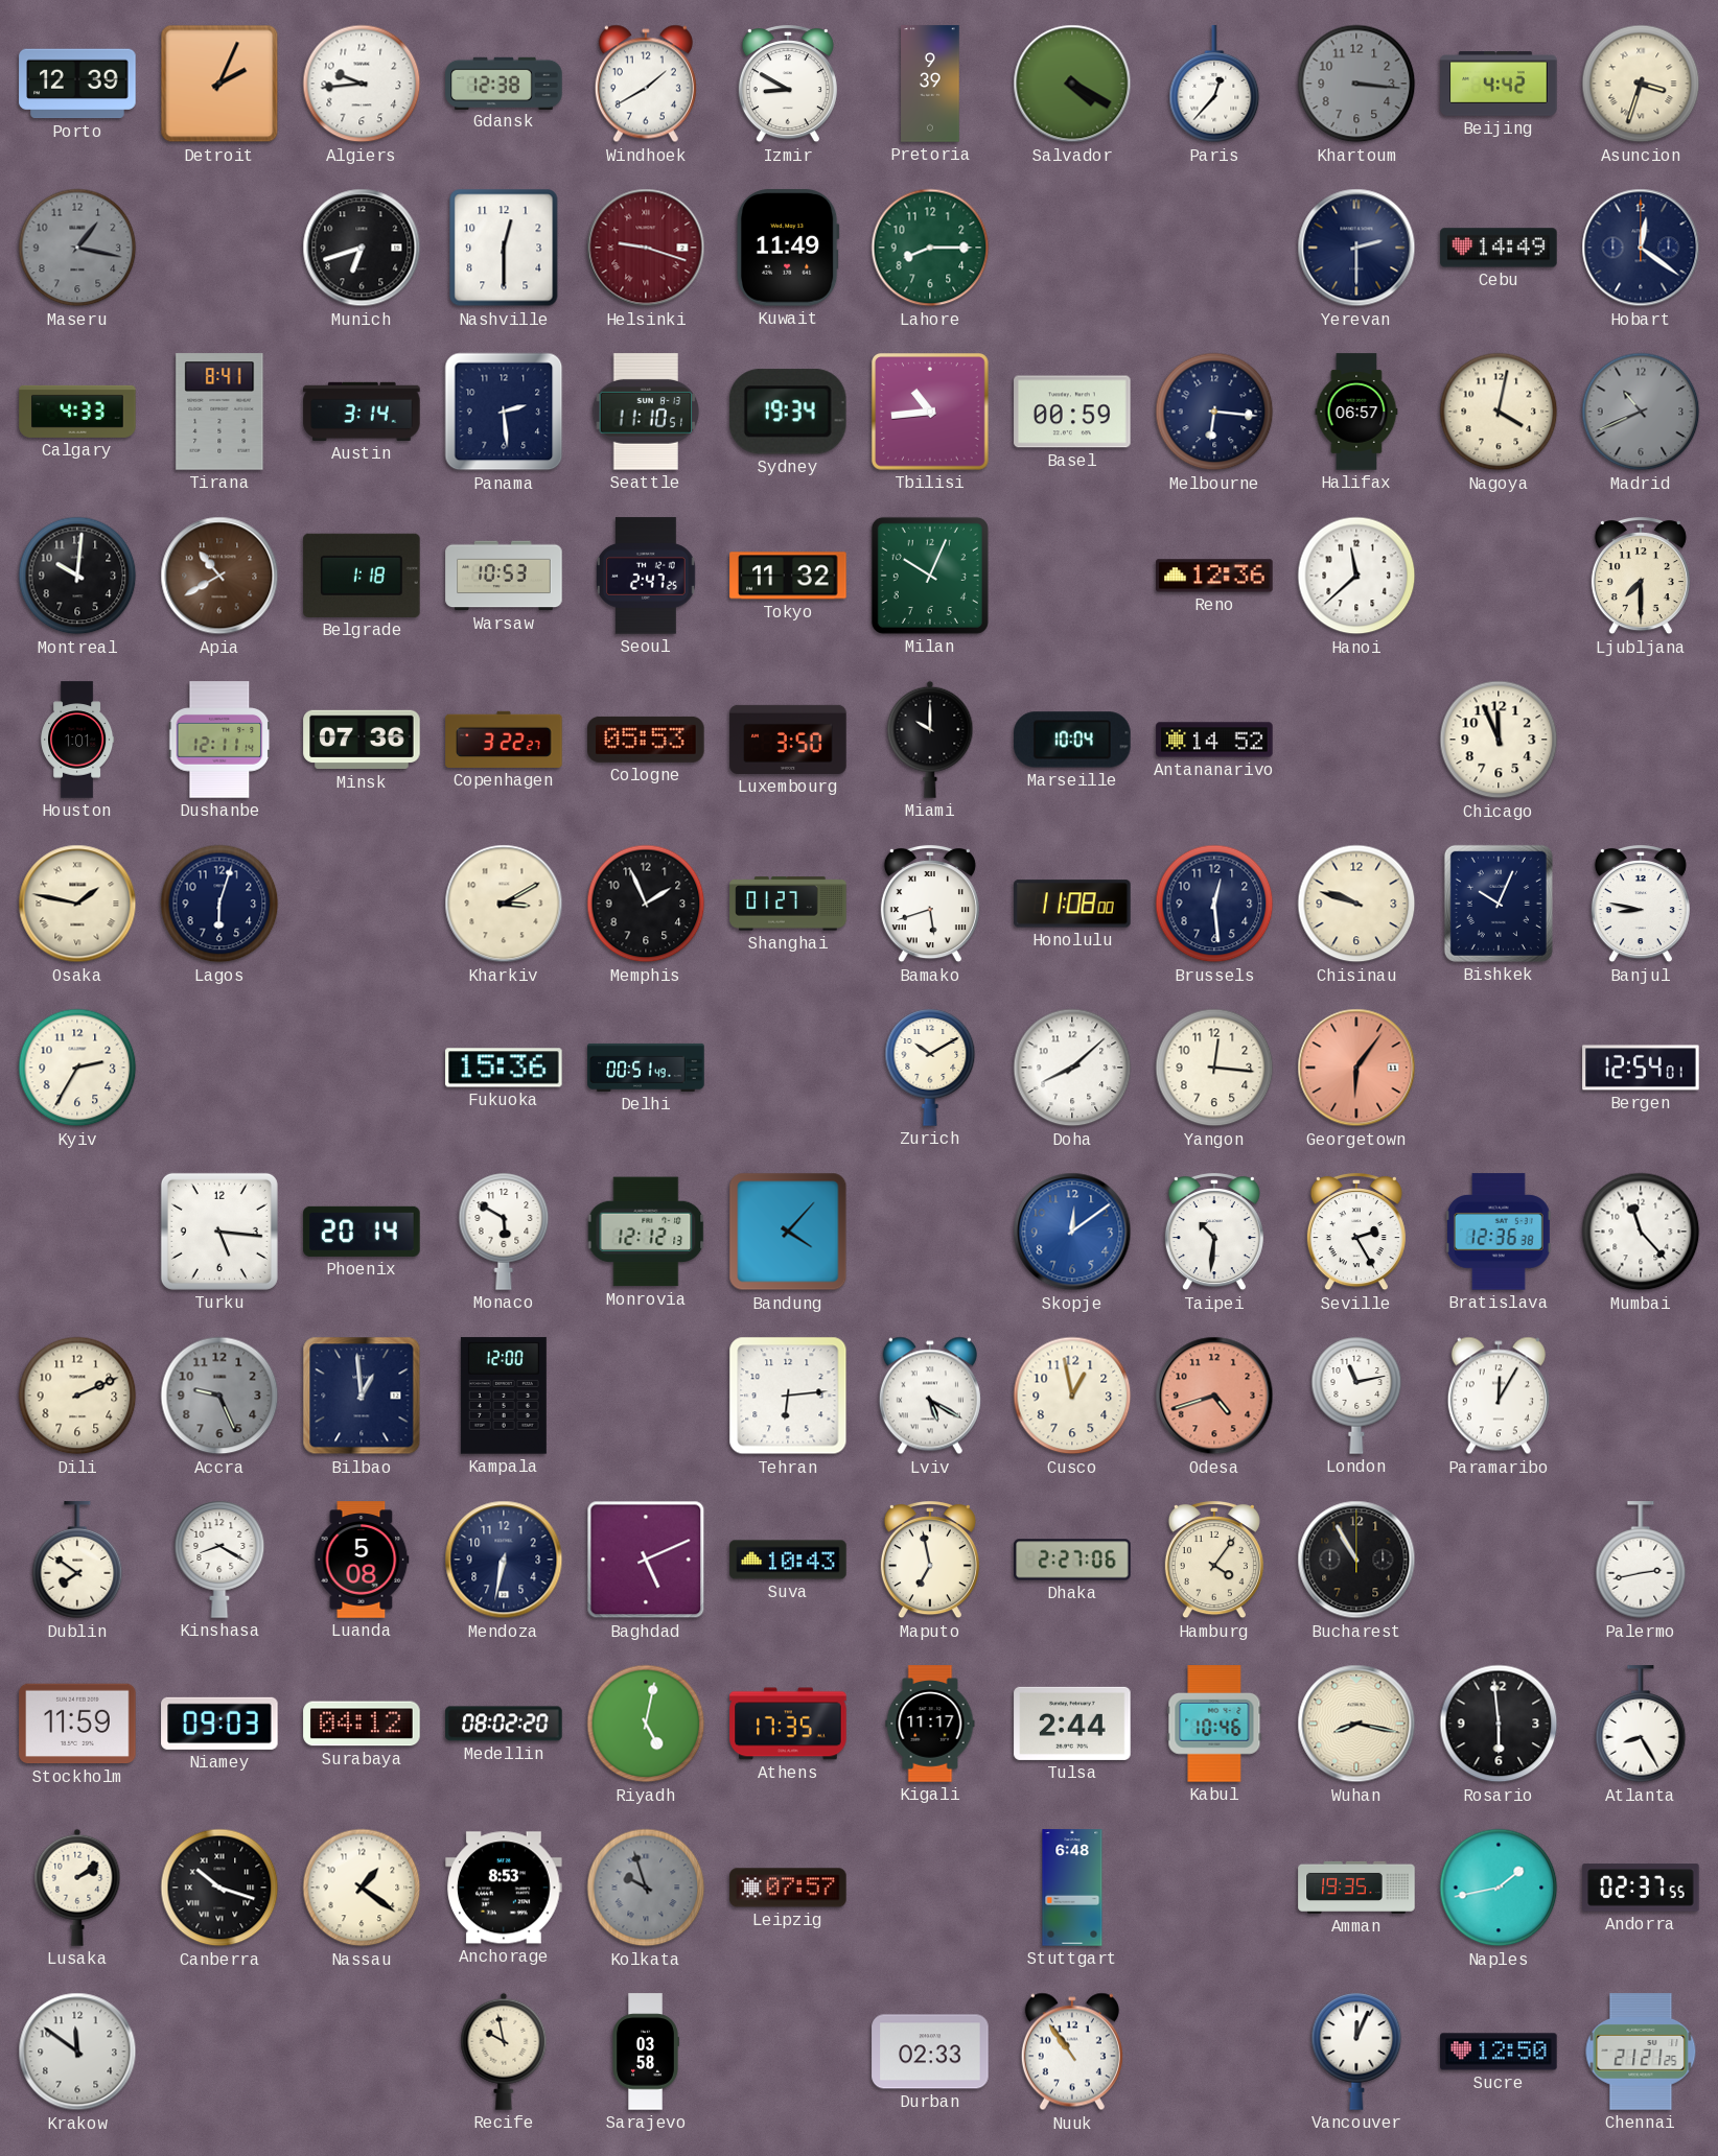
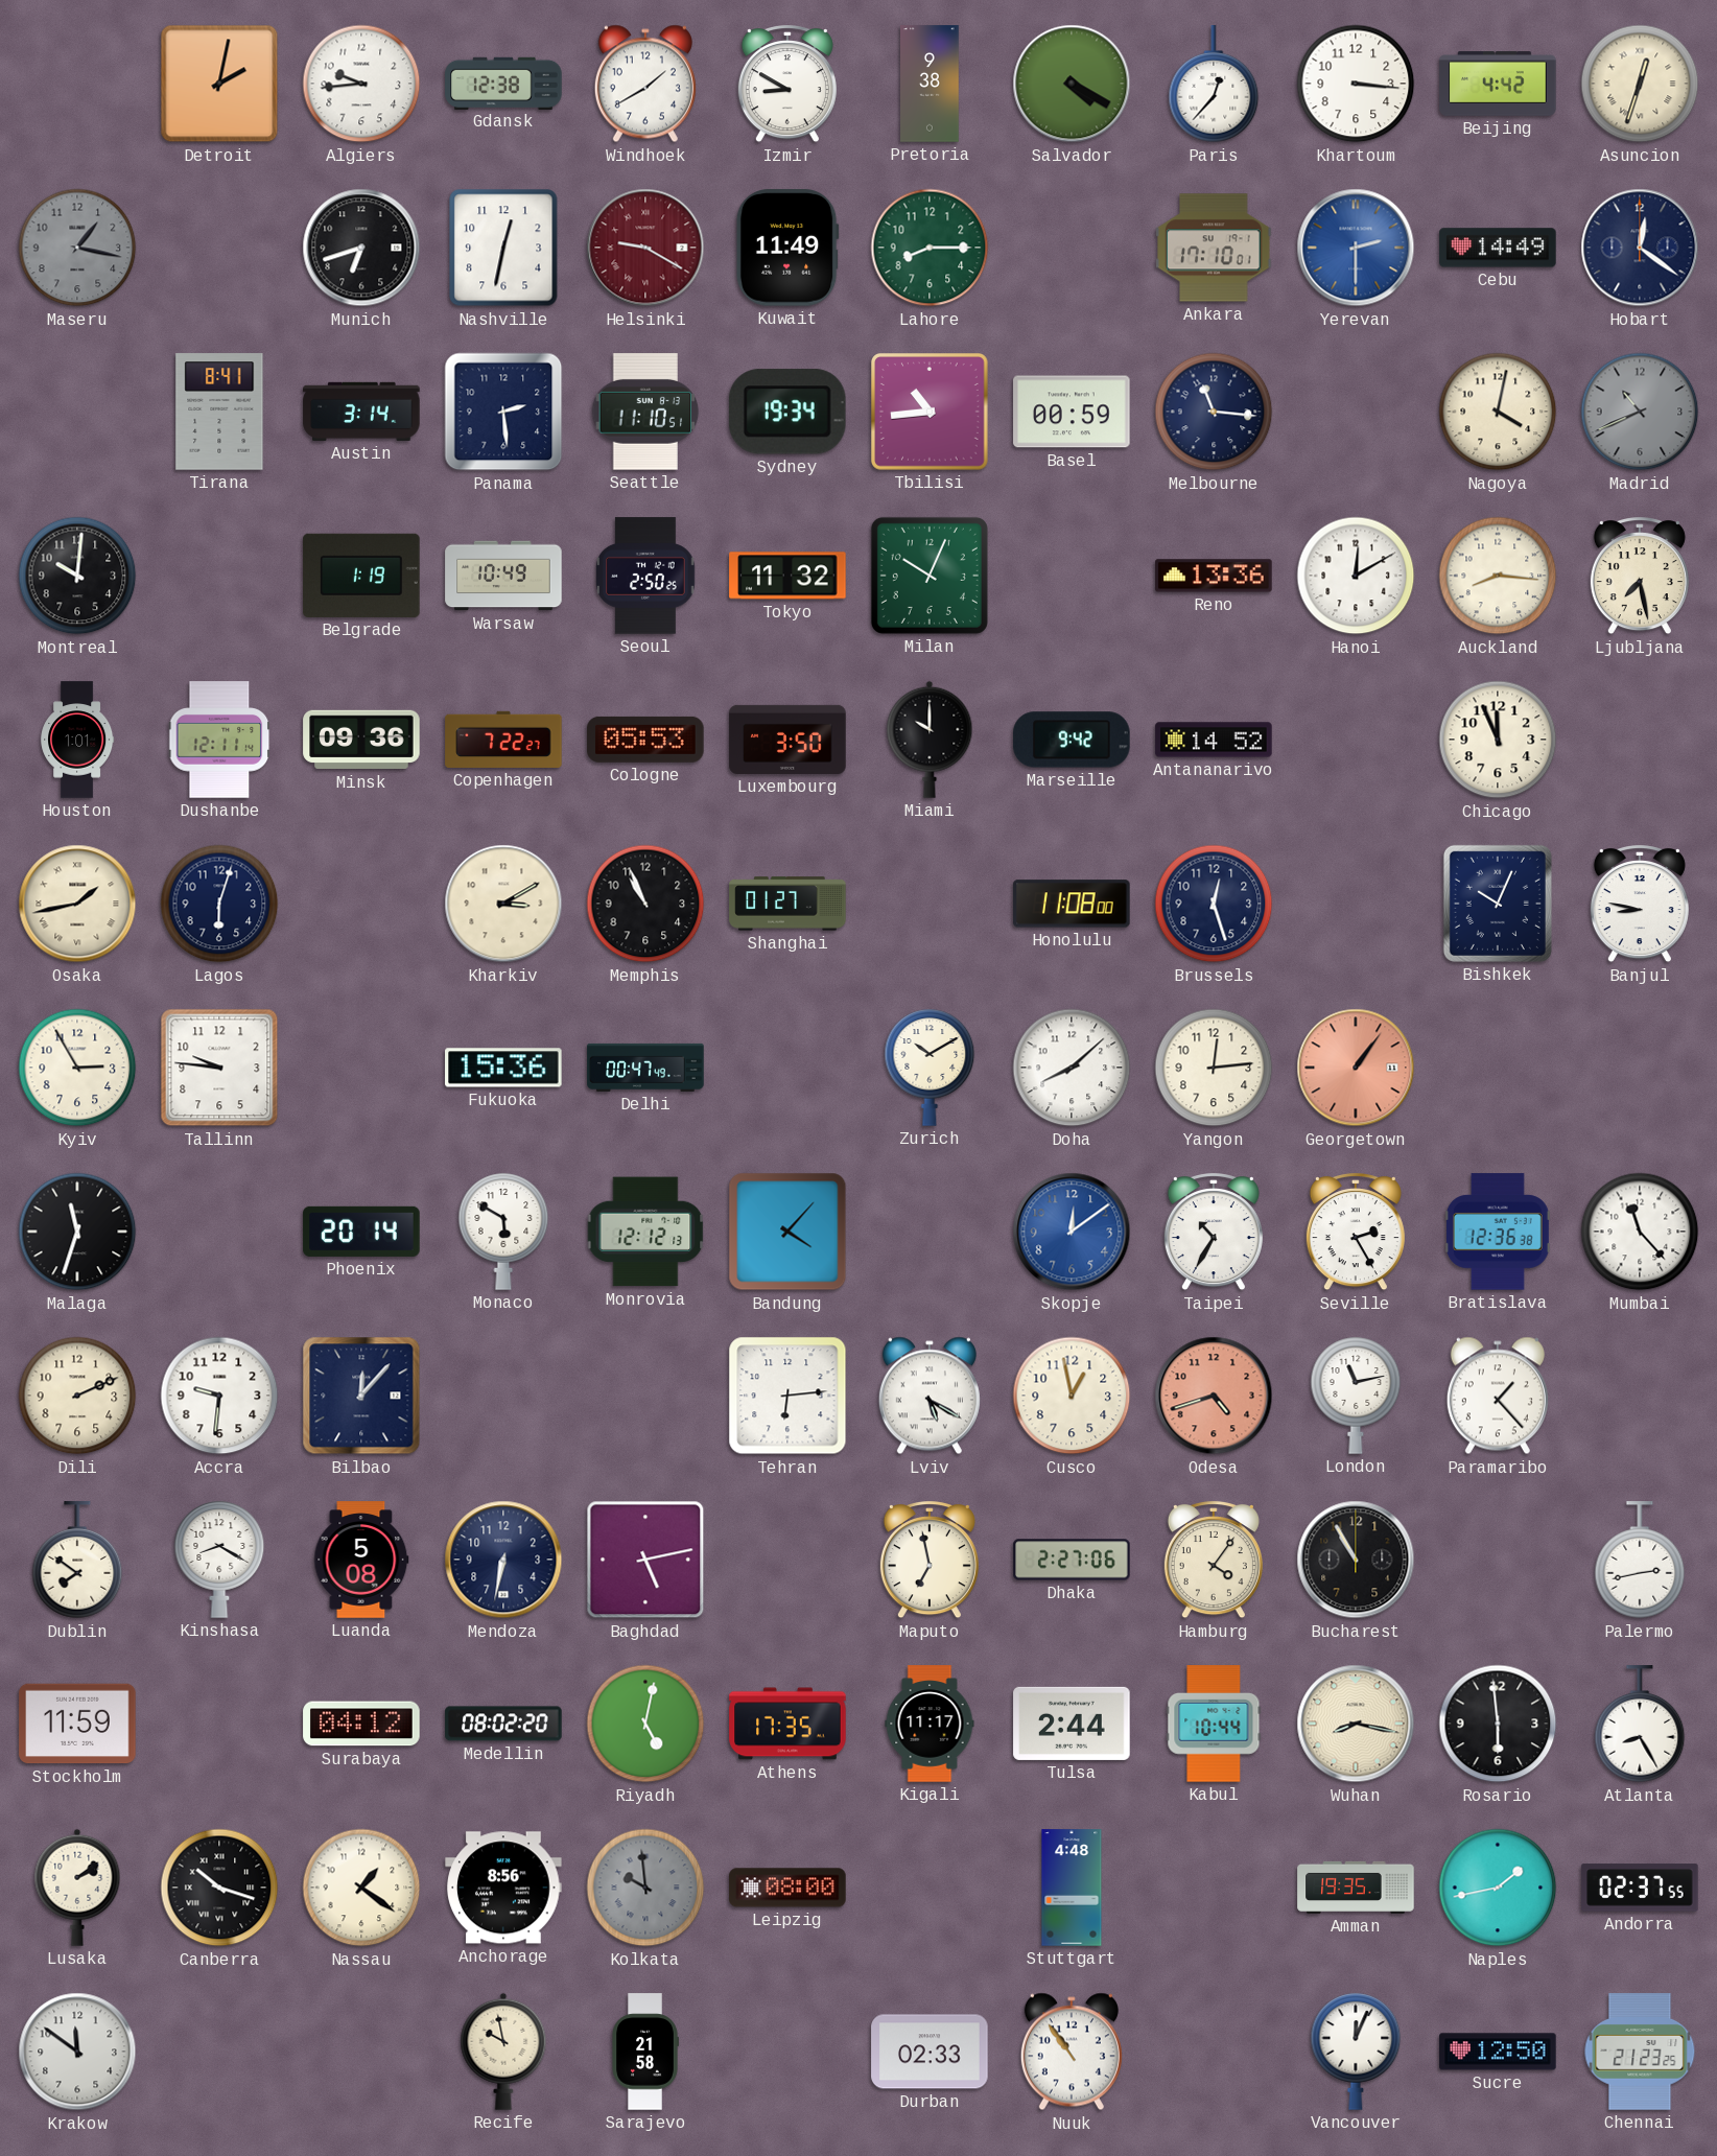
Porto: 12:39 -> none
Detroit: 2:04 -> 2:02
Pretoria: 9:39 -> 9:38
Khartoum dial: grey -> white
Asuncion: 3:33 -> 12:33
Nashville: 12:30 -> 12:32
Helsinki: 9:18 -> 9:20
Ankara: none -> 17:10
Yerevan dial: navy -> blue
Calgary: 4:33 -> none
Melbourne: 6:16 -> 11:16
Halifax: 06:57 -> none
Apia: 10:40 -> none
Belgrade: 1:18 -> 1:19
Warsaw: 10:53 -> 10:49
Seoul: 2:47 -> 2:50
Reno: 12:36 -> 13:36
Hanoi: 11:38 -> 12:10
Auckland: none -> 8:16
Ljubljana: 7:30 -> 7:28
Minsk: 07:36 -> 09:36
Copenhagen: 3:22 -> 7:22
Marseille: 10:04 -> 9:42
Osaka: 1:47 -> 1:43
Memphis: 1:56 -> 10:56
Bamako: 5:42 -> none
Brussels: 12:29 -> 12:27
Chisinau: 9:48 -> none
Kyiv: 2:35 -> 2:55
Tallinn: none -> 9:46
Delhi: 00:51 -> 00:47
Yangon: 12:16 -> 12:14
Georgetown: 6:06 -> 1:06
Bergen: 12:54 -> none
Malaga: none -> 11:33
Turku: 5:16 -> none
Taipei: 10:31 -> 10:35
Accra: 9:26 -> 9:31
Accra dial: grey -> white
Bilbao: 12:59 -> 12:07
Kampala: 12:00 -> none
Paramaribo: 12:05 -> 1:23
Baghdad: 5:11 -> 5:13
Suva: 10:43 -> none
Niamey: 09:03 -> none
Kabul: 10:46 -> 10:44
Anchorage: 8:53 -> 8:56
Kolkata: 9:57 -> 9:59
Leipzig: 07:57 -> 08:00
Stuttgart: 6:48 -> 4:48
Sarajevo: 03:58 -> 21:58
Chennai: 21:21 -> 21:23
